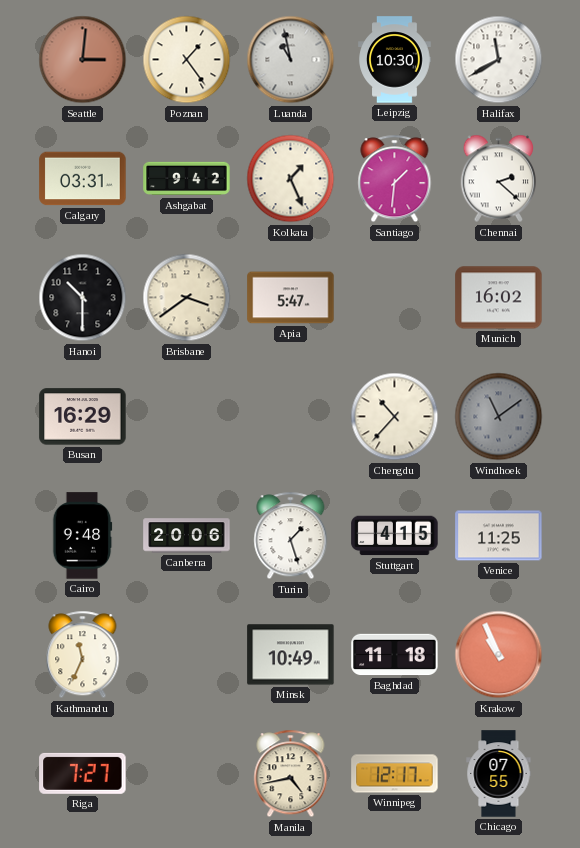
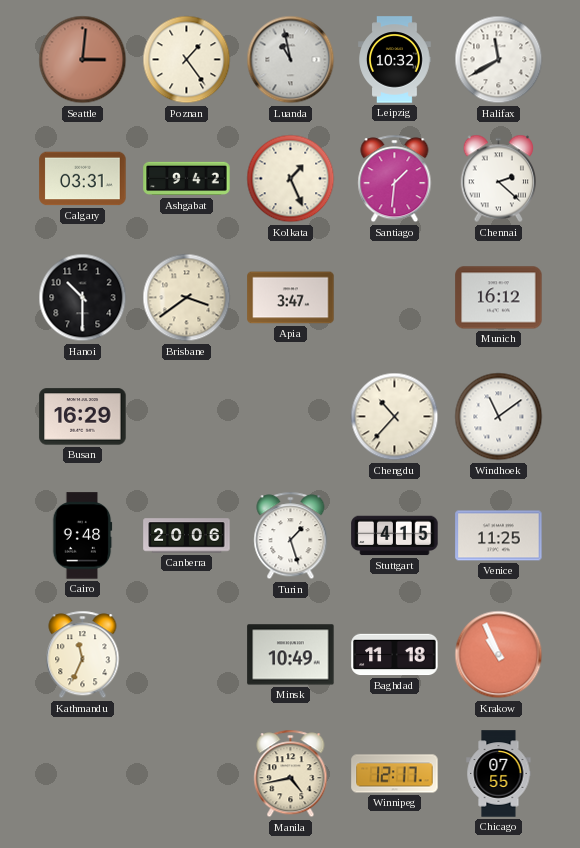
Leipzig: 10:30 -> 10:32
Apia: 5:47 -> 3:47
Munich: 16:02 -> 16:12
Windhoek dial: grey -> white
Riga: 7:27 -> none
